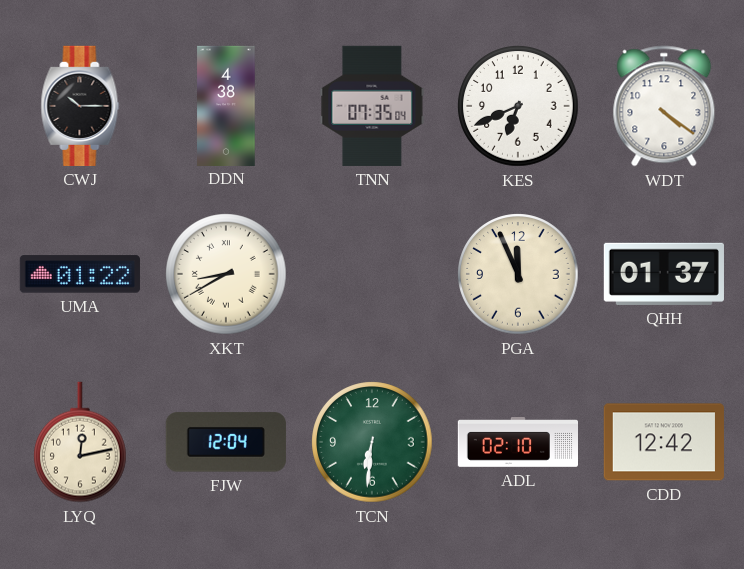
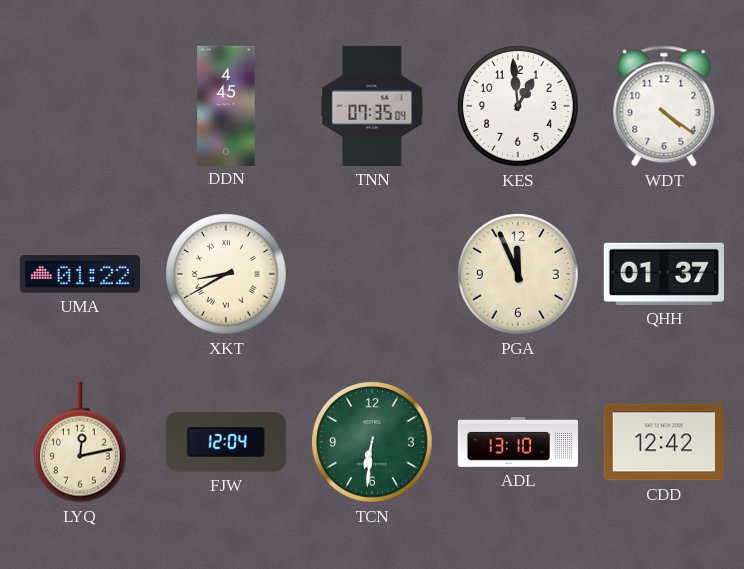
CWJ: 10:15 -> none
DDN: 4:38 -> 4:45
KES: 6:41 -> 12:59
ADL: 02:10 -> 13:10
